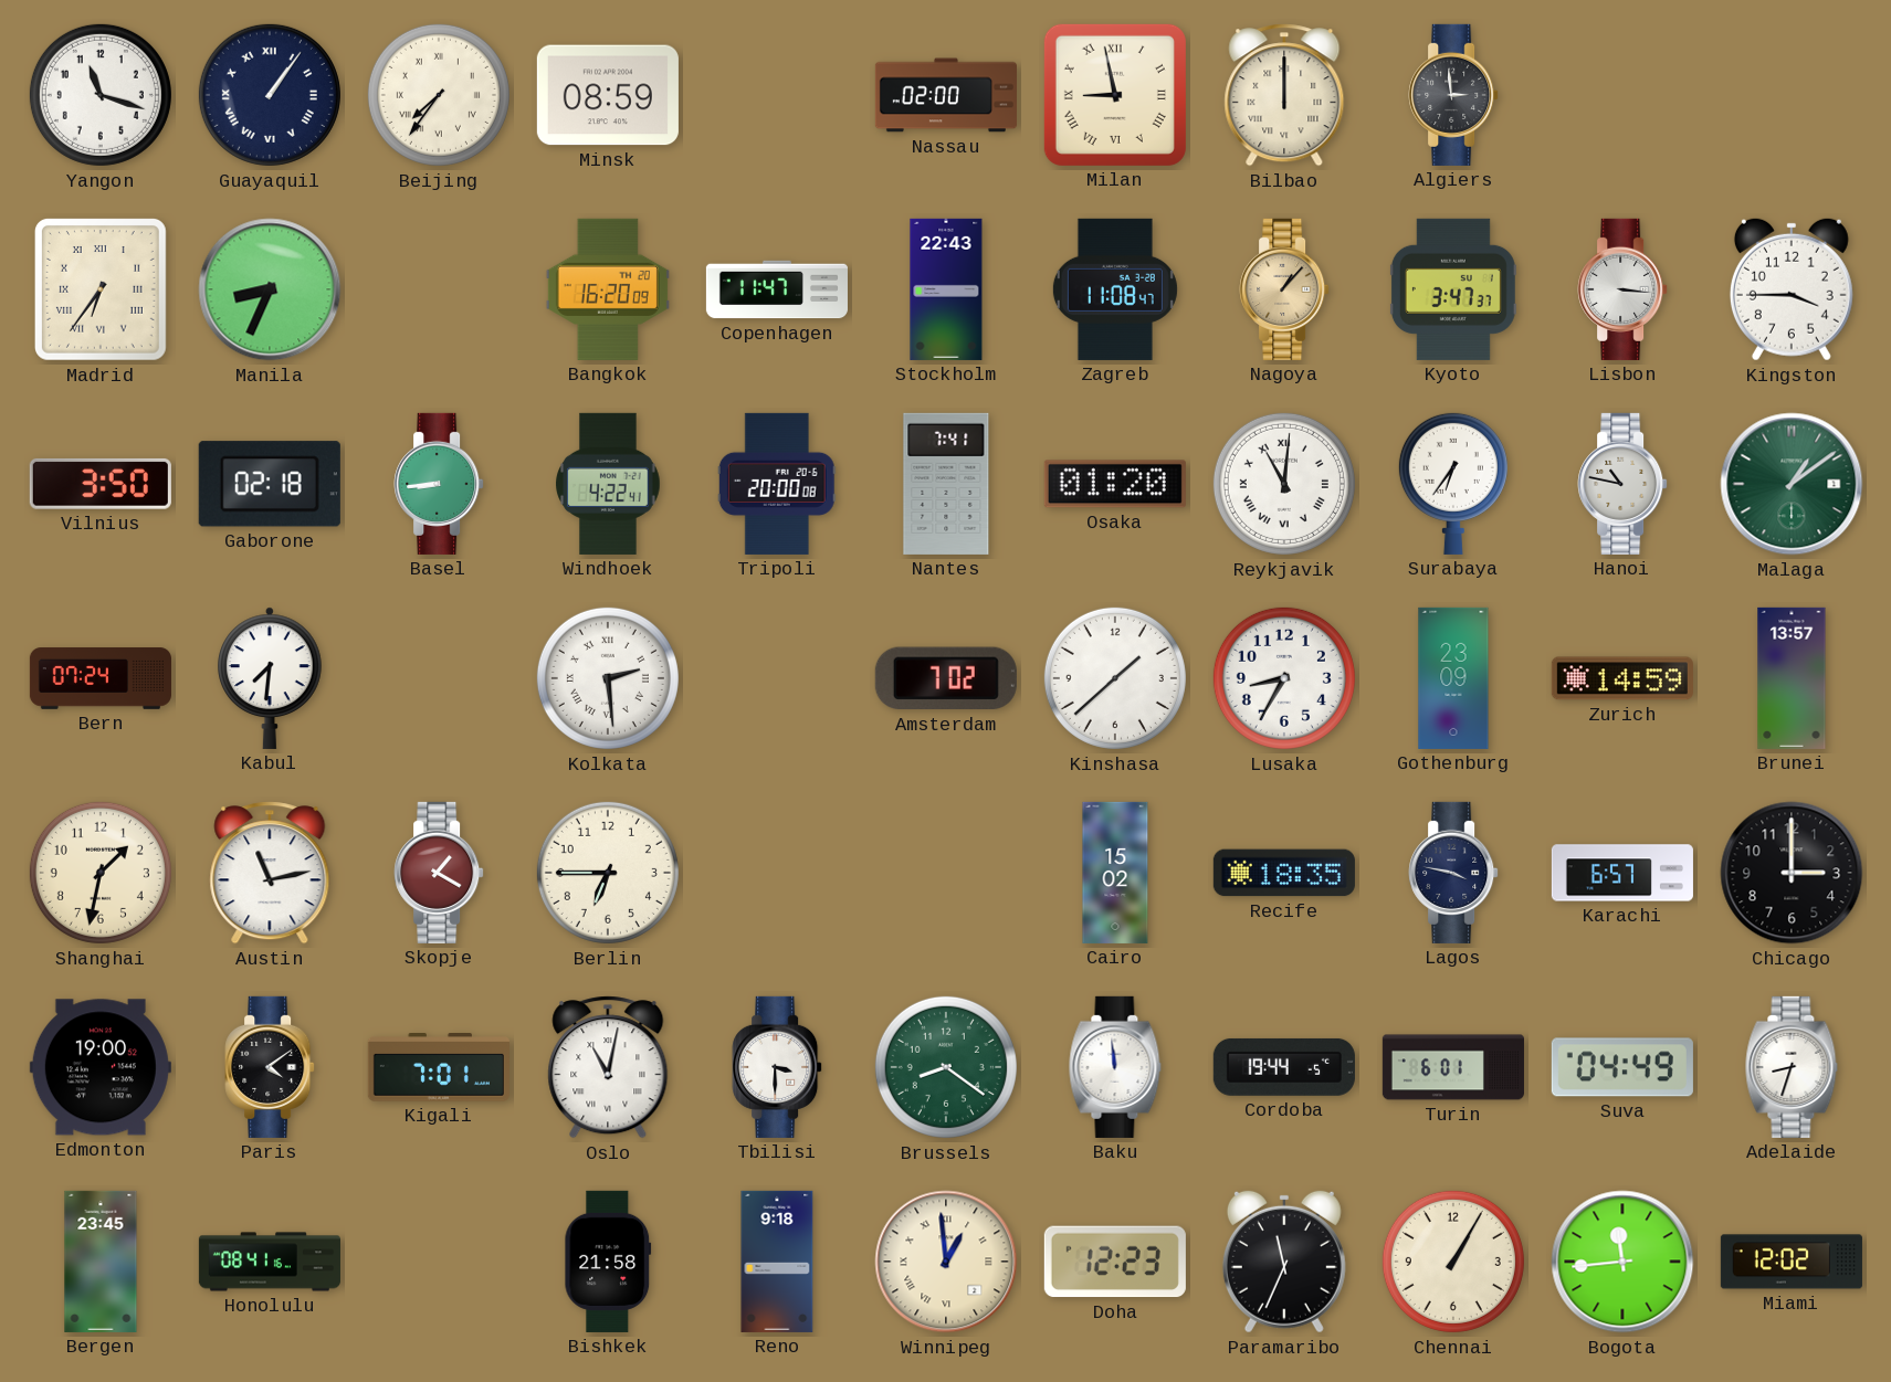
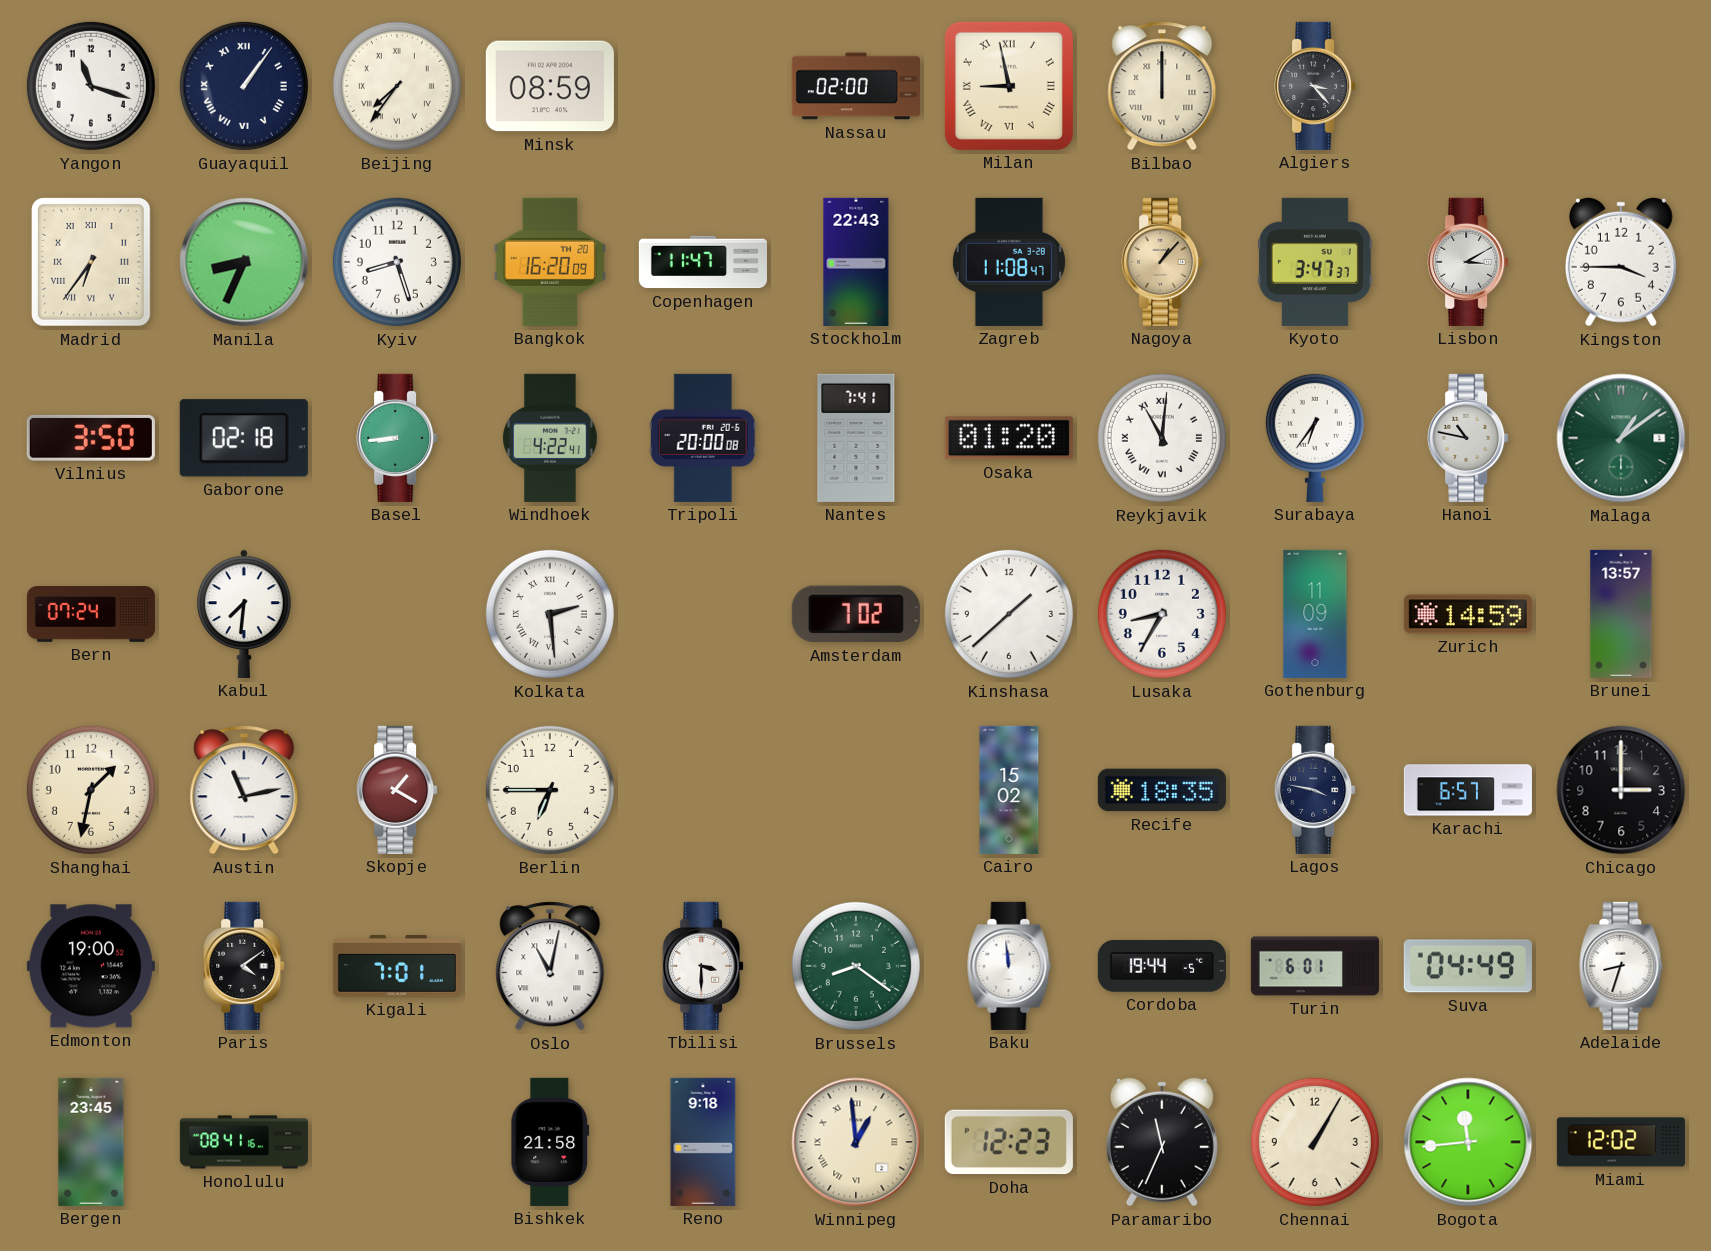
Algiers: 2:59 -> 3:23
Kyiv: none -> 8:27
Lisbon: 3:16 -> 3:10
Gothenburg: 23:09 -> 11:09
